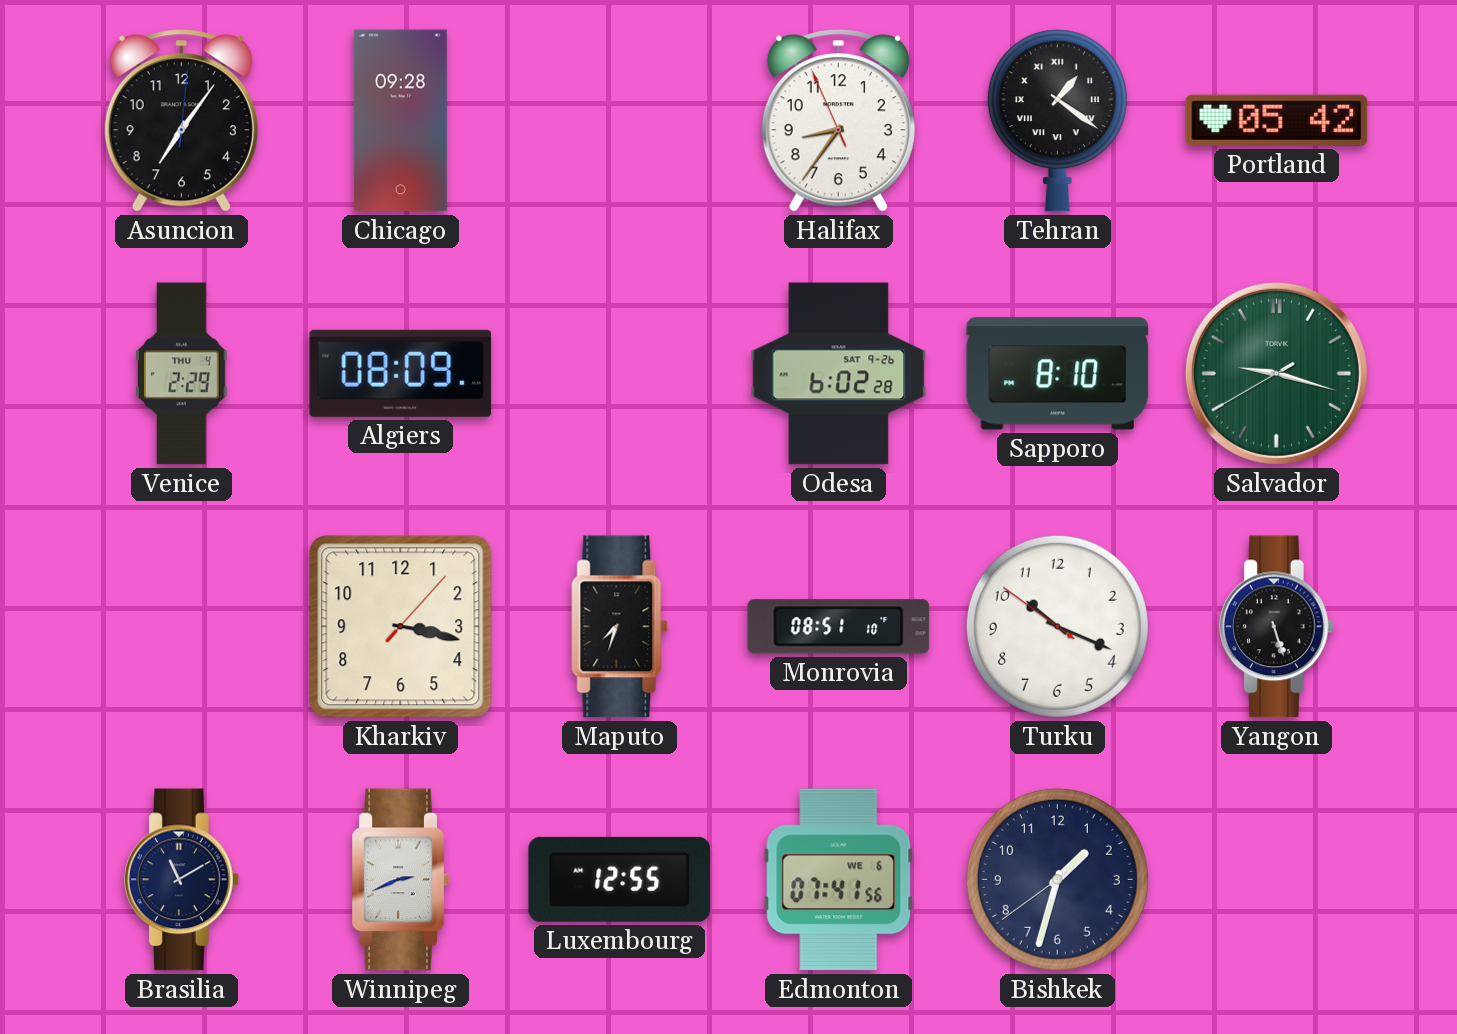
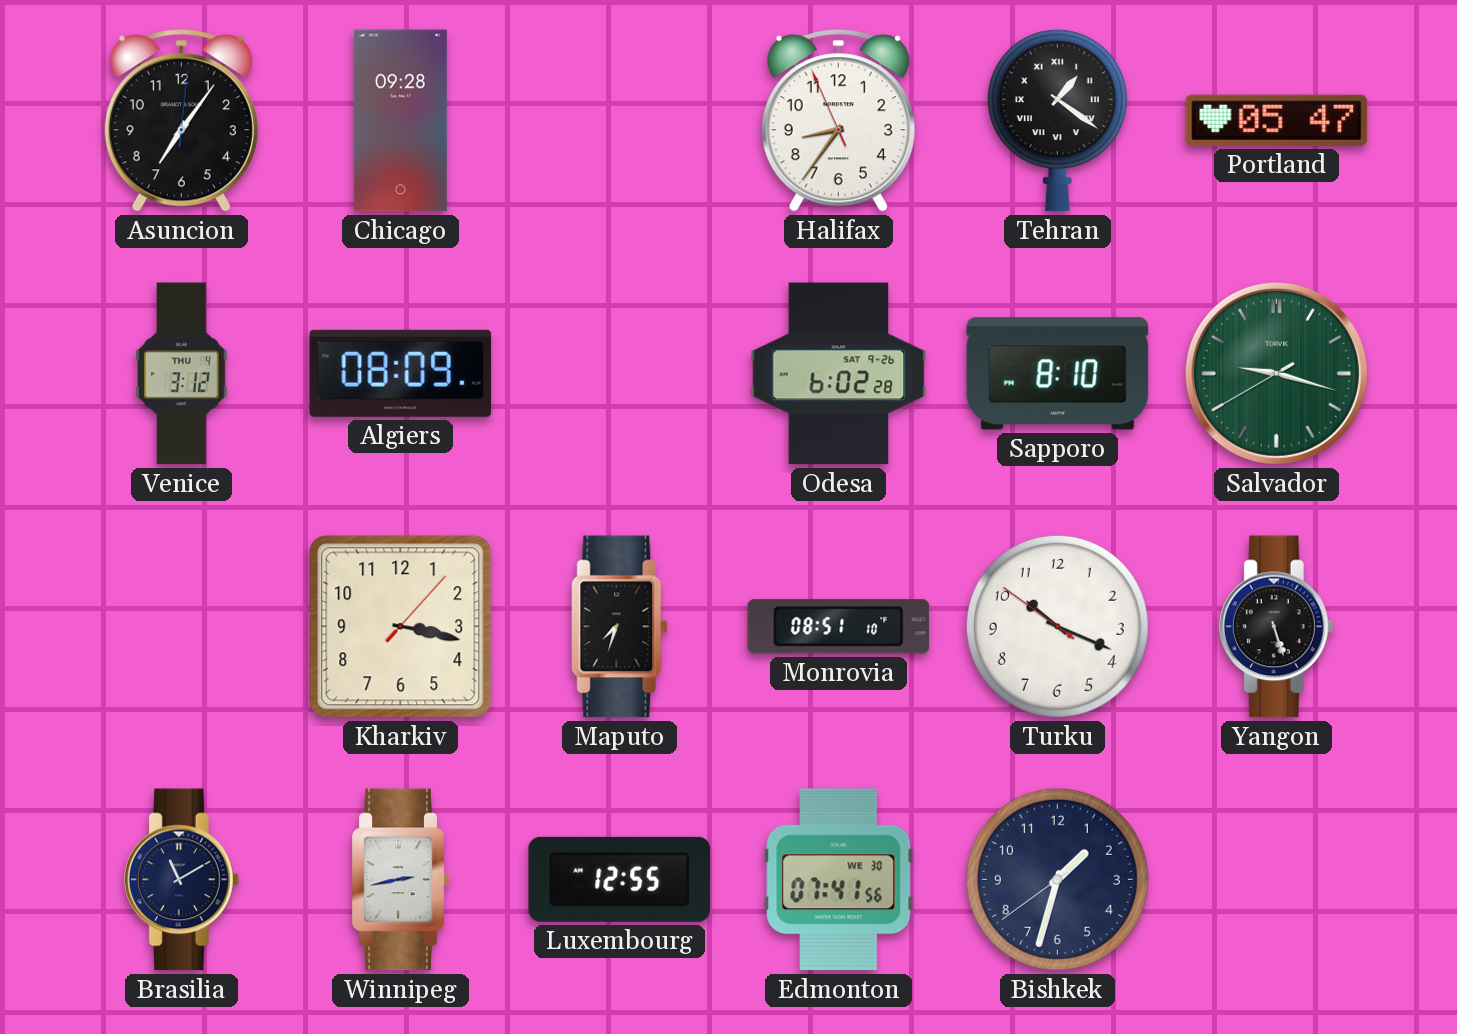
Portland: 05:42 -> 05:47
Venice: 2:29 -> 3:12
Winnipeg: 2:41 -> 2:43
Edmonton date: WE 6 -> WE 30
